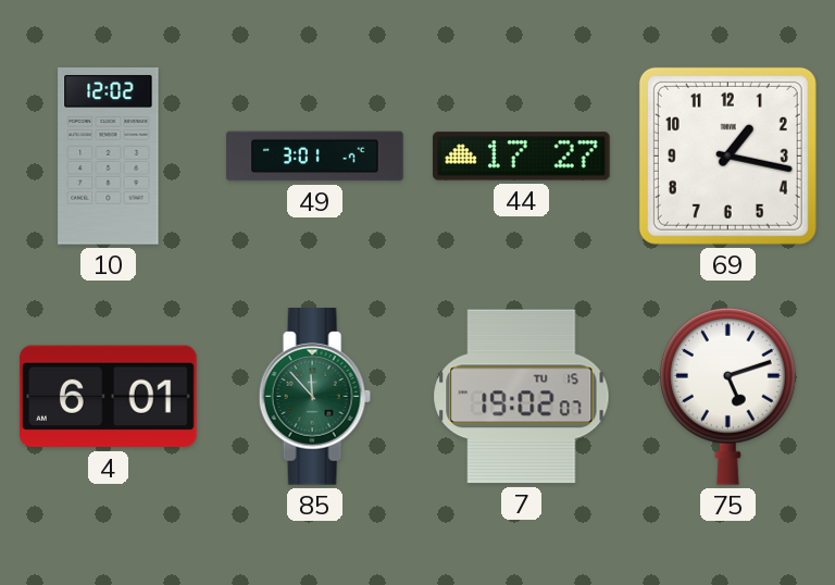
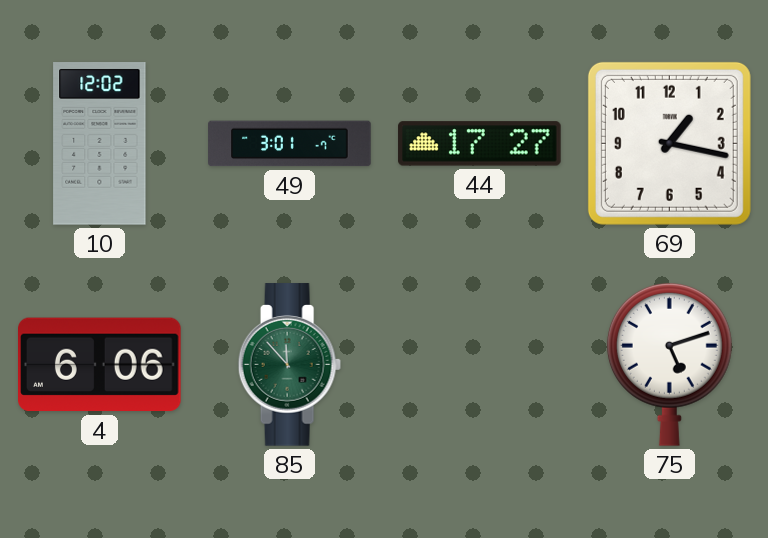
4: 6:01 -> 6:06
7: 19:02 -> none
